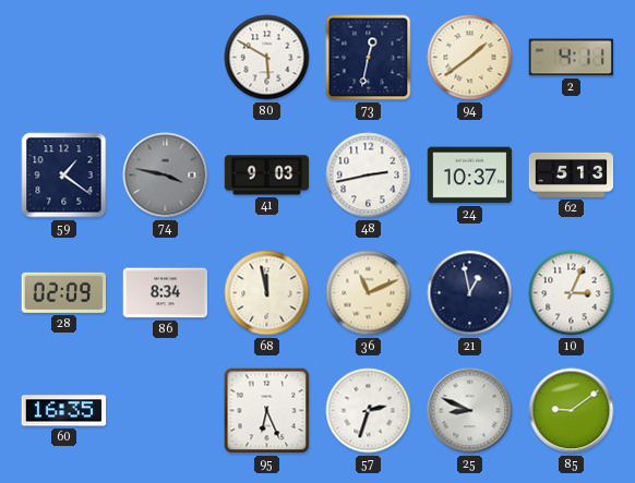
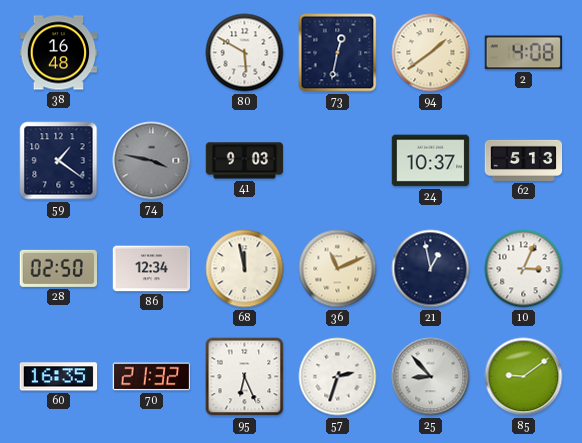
38: none -> 16:48
2: 4:11 -> 4:08
48: 2:43 -> none
28: 02:09 -> 02:50
86: 8:34 -> 12:34
70: none -> 21:32
25: 8:49 -> 8:53
